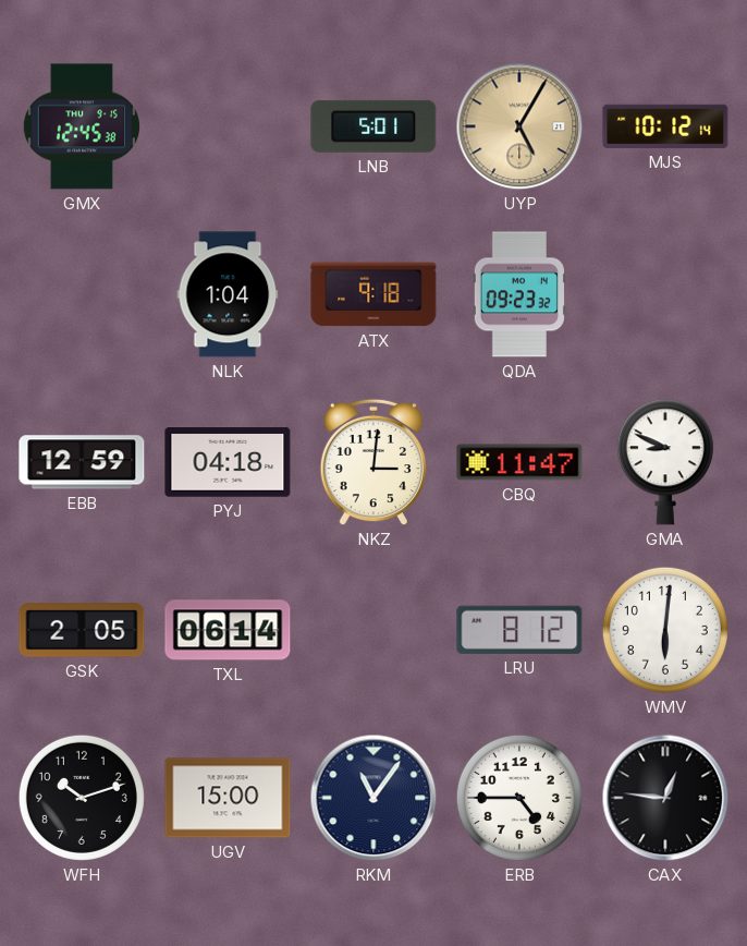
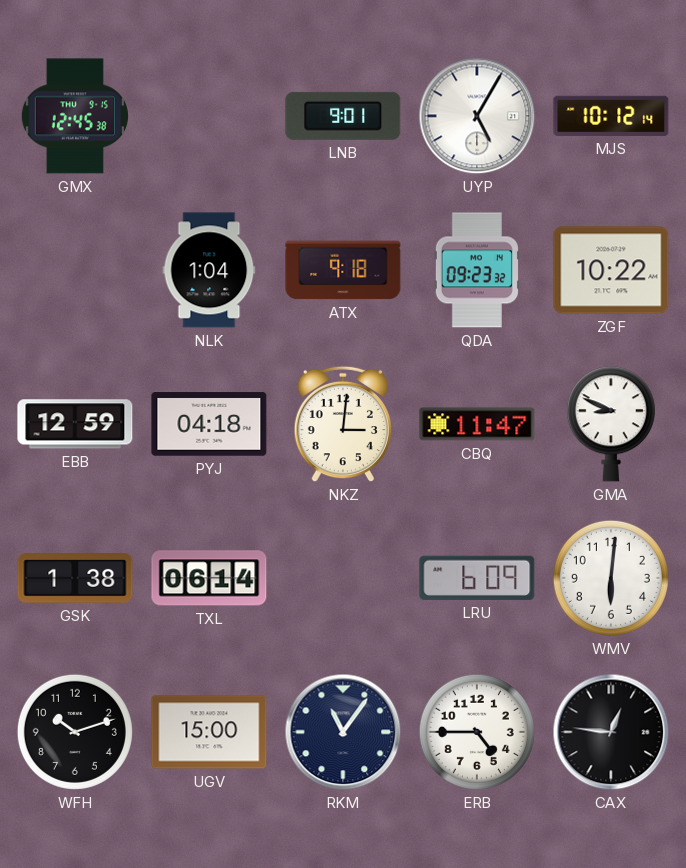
LNB: 5:01 -> 9:01
UYP dial: champagne -> white
ZGF: none -> 10:22
GSK: 2:05 -> 1:38
LRU: 8:12 -> 6:09
